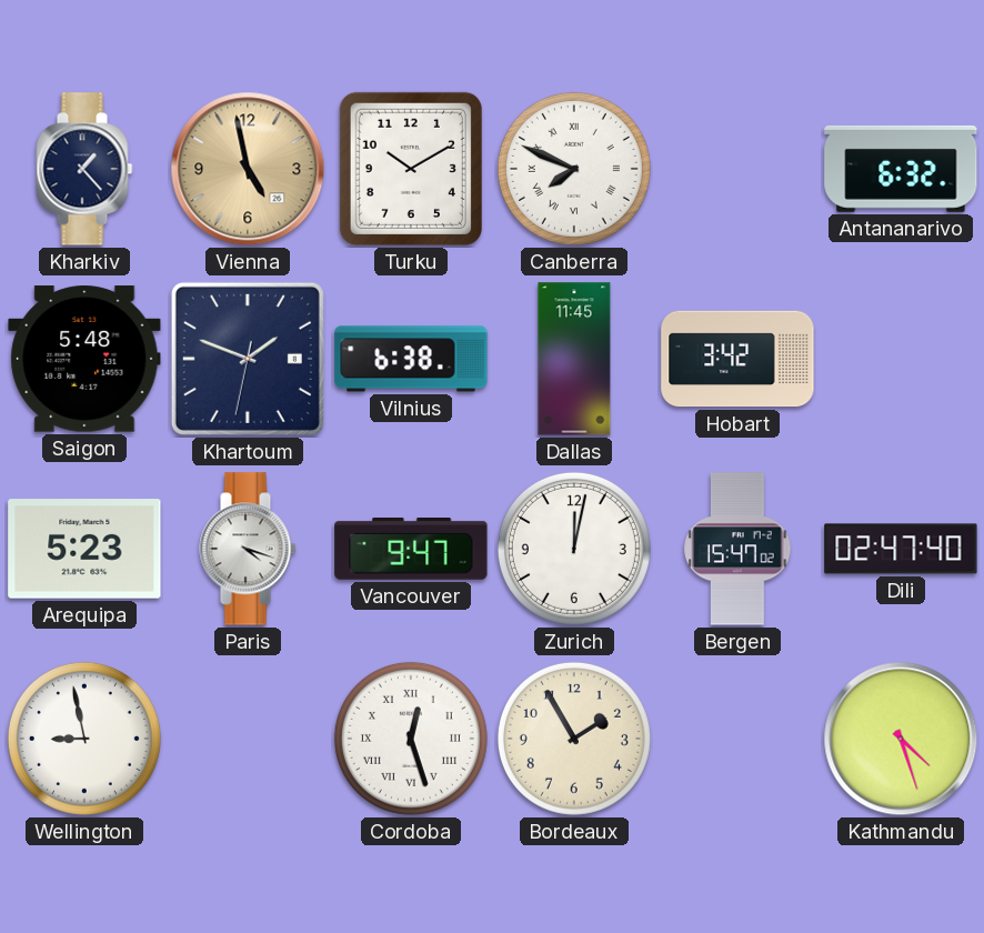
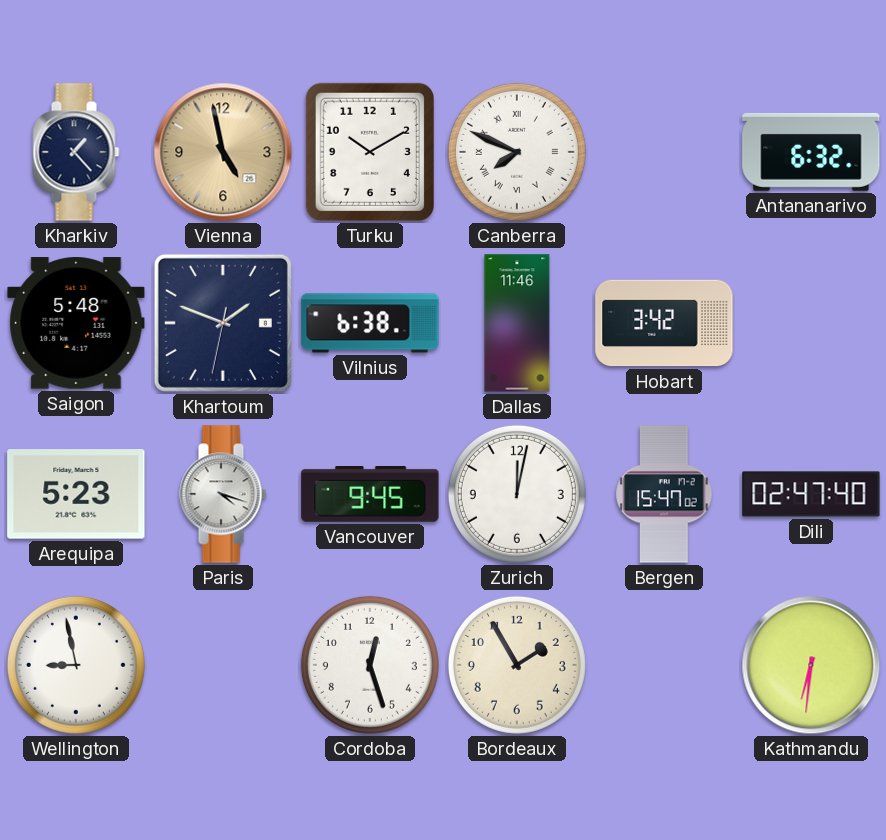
Dallas: 11:45 -> 11:46
Vancouver: 9:47 -> 9:45
Cordoba numerals: Roman -> Arabic
Kathmandu: 4:27 -> 6:31
